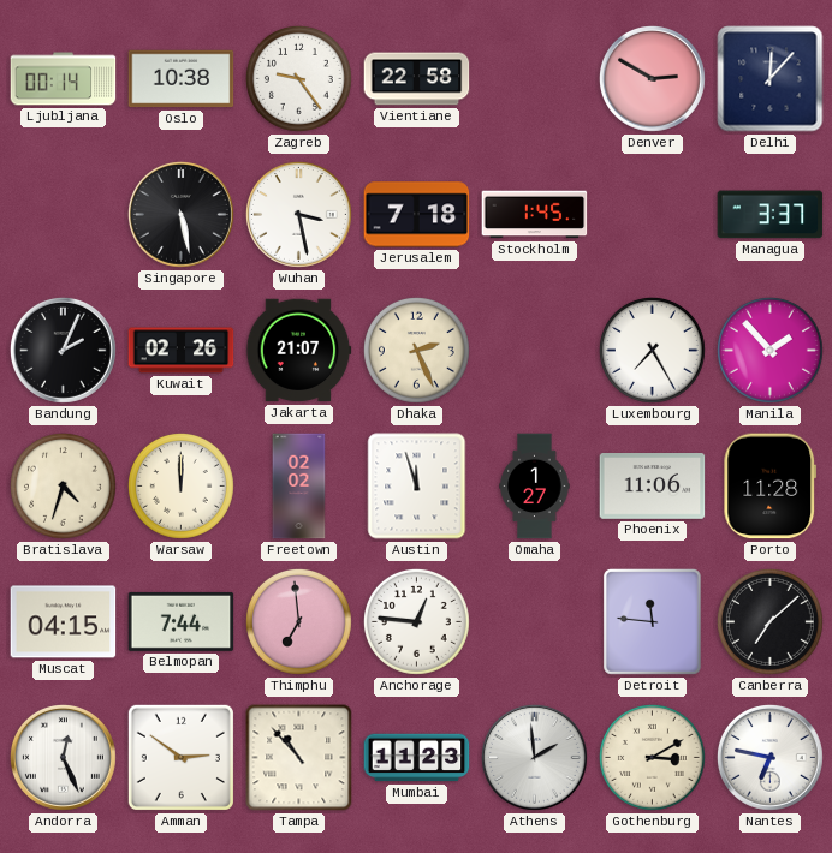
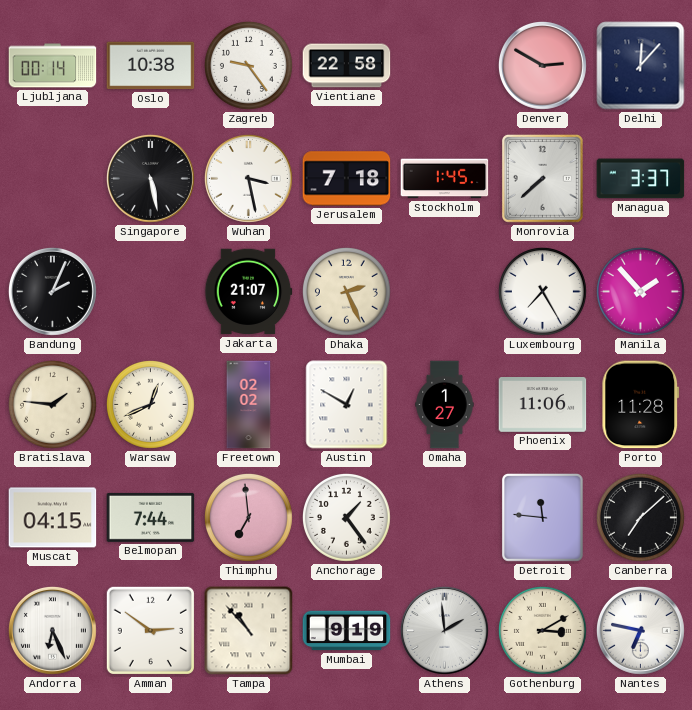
Monrovia: none -> 7:38
Kuwait: 02:26 -> none
Bratislava: 4:33 -> 1:46
Warsaw: 12:00 -> 12:41
Austin: 11:57 -> 12:50
Anchorage: 12:46 -> 1:24
Andorra: 12:26 -> 6:26
Mumbai: 11:23 -> 9:19
